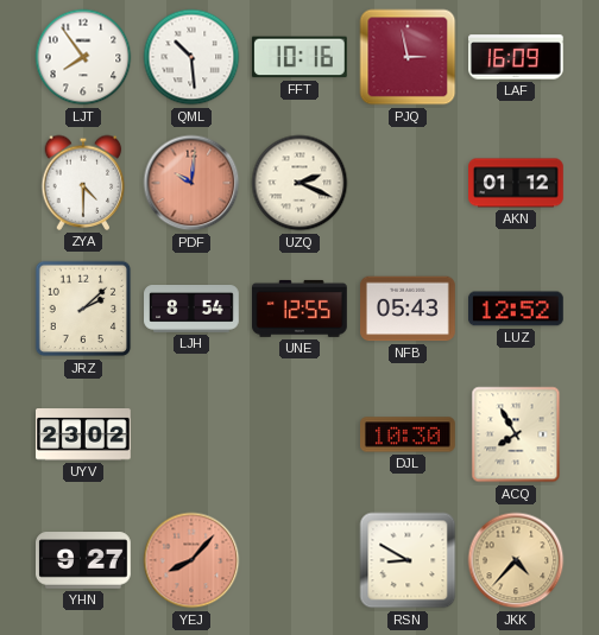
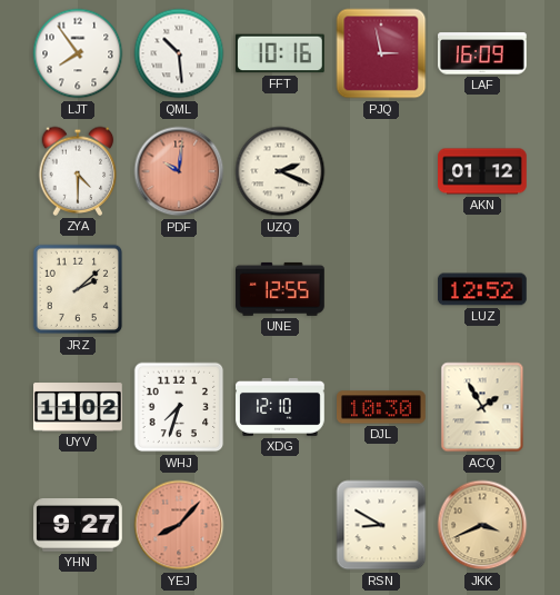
LJH: 8:54 -> none
NFB: 05:43 -> none
UYV: 23:02 -> 11:02
WHJ: none -> 7:33
XDG: none -> 12:10
ACQ: 7:55 -> 1:55
JKK: 4:37 -> 3:41
